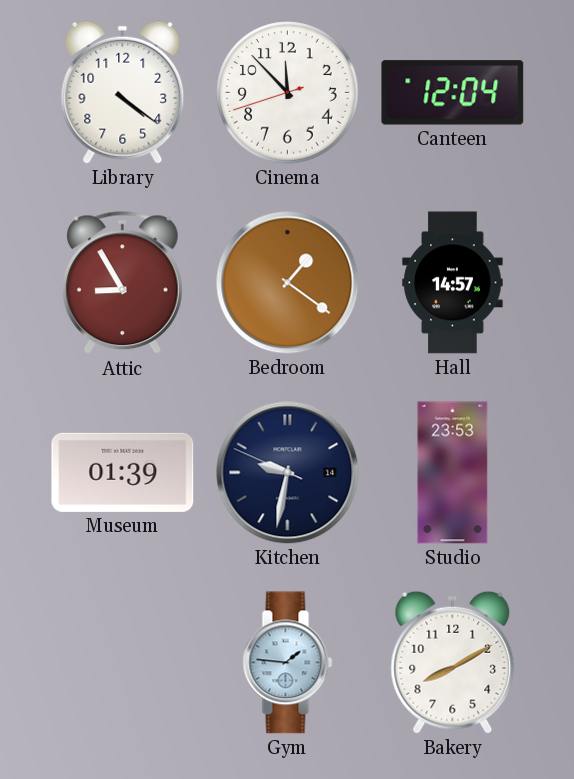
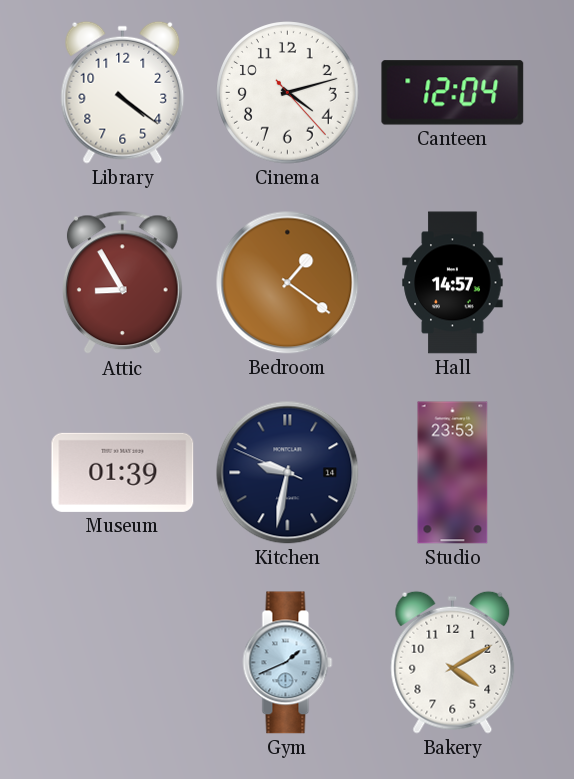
Cinema: 11:52 -> 4:12
Gym: 1:46 -> 1:41
Bakery: 8:10 -> 4:10
